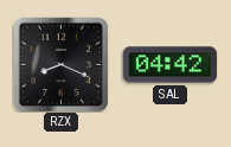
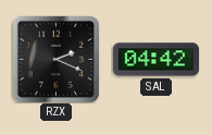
RZX: 8:19 -> 2:19
